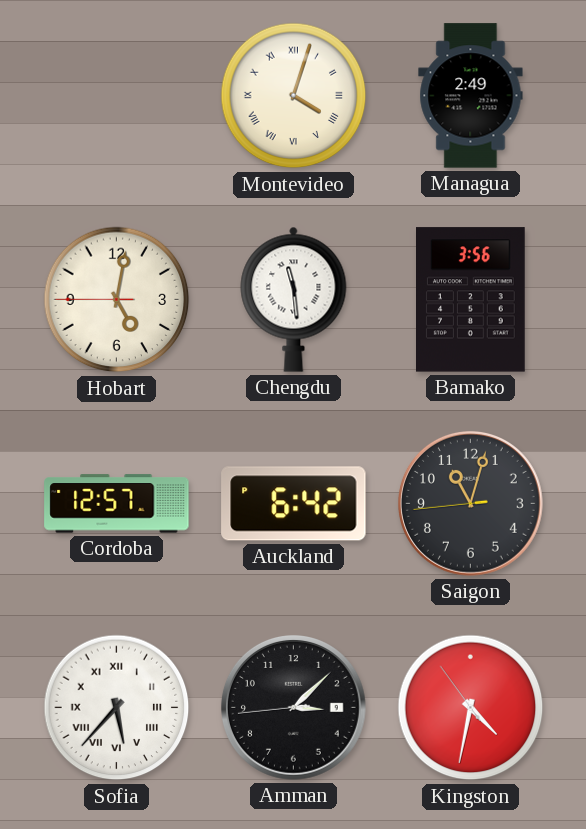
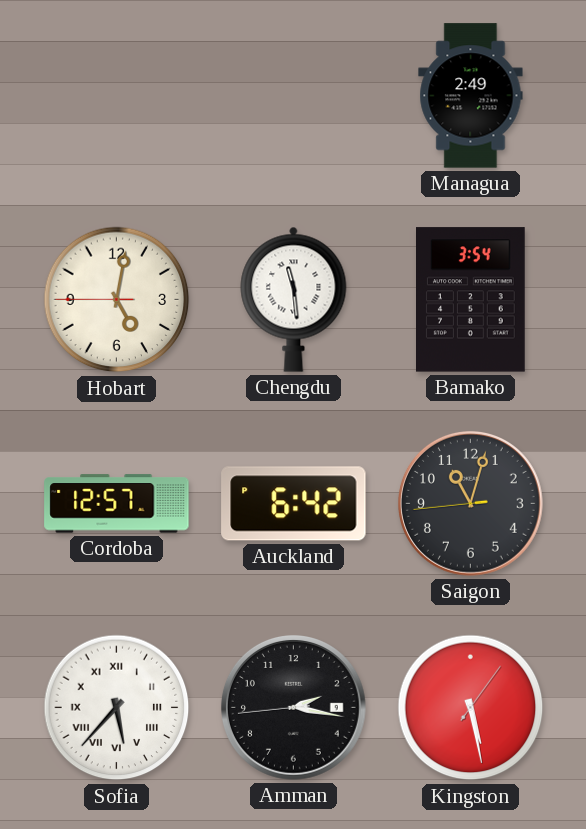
Montevideo: 4:03 -> none
Bamako: 3:56 -> 3:54
Amman: 3:07 -> 2:16
Kingston: 4:31 -> 5:28
